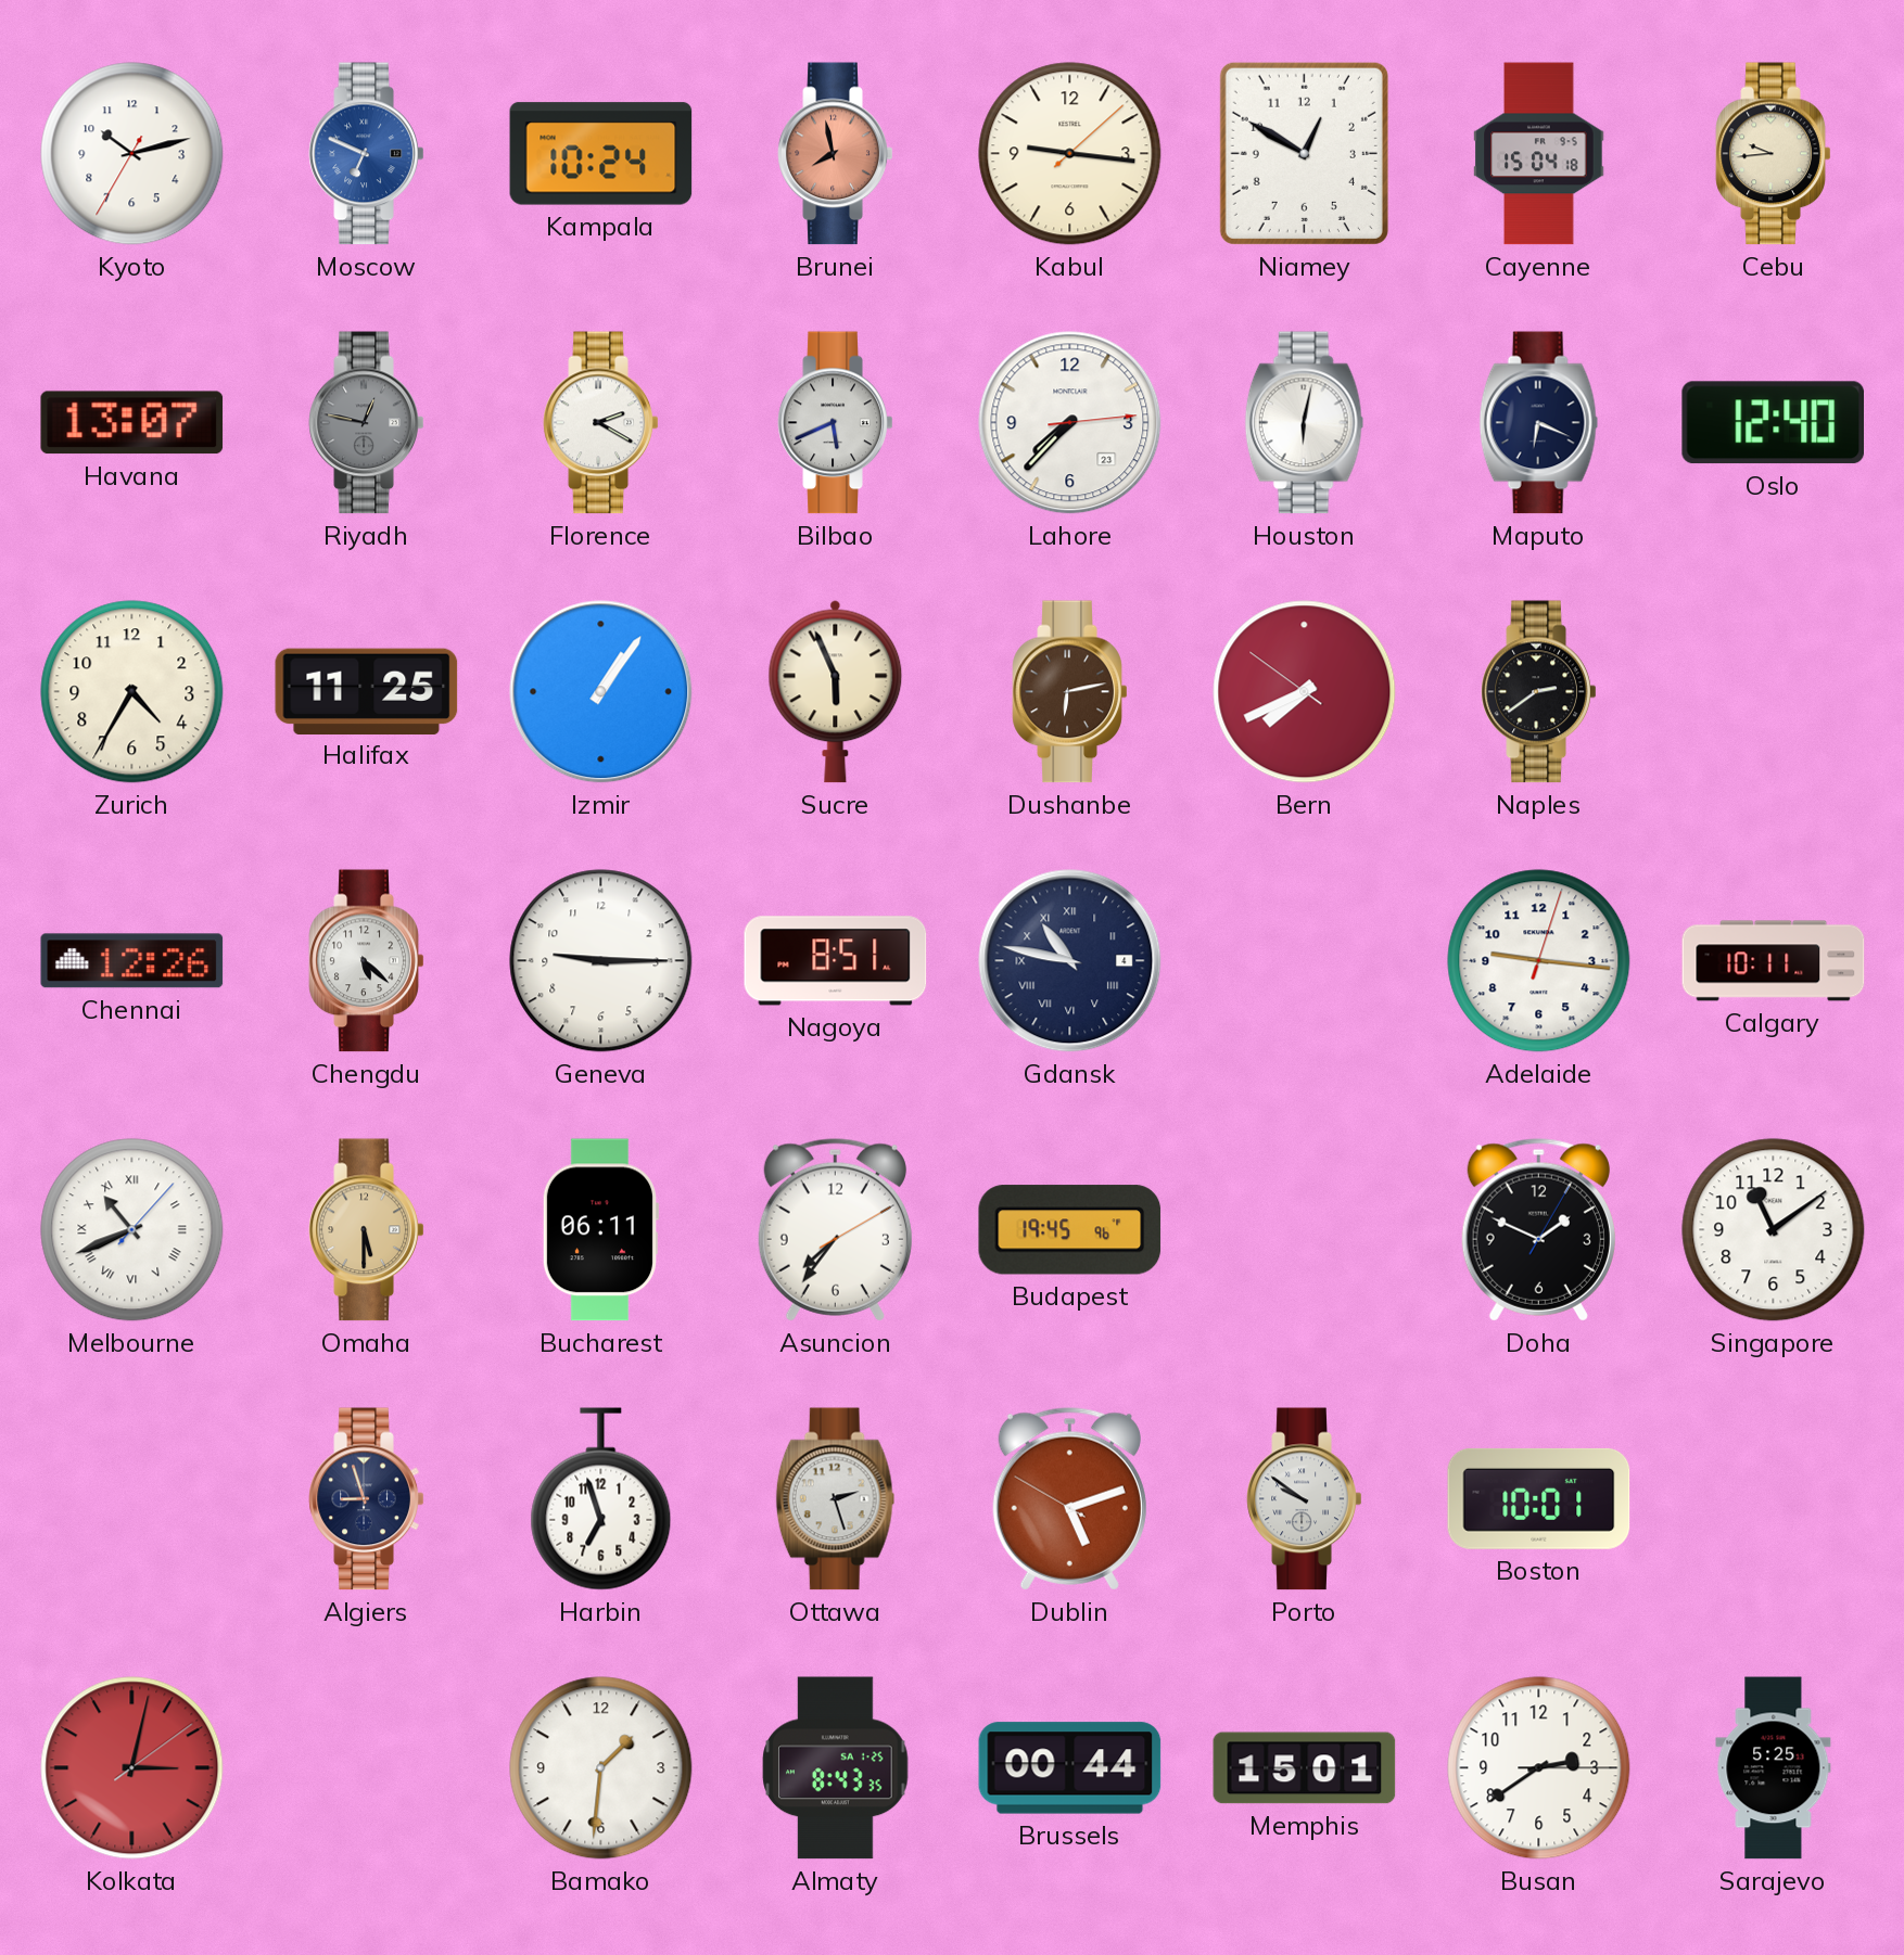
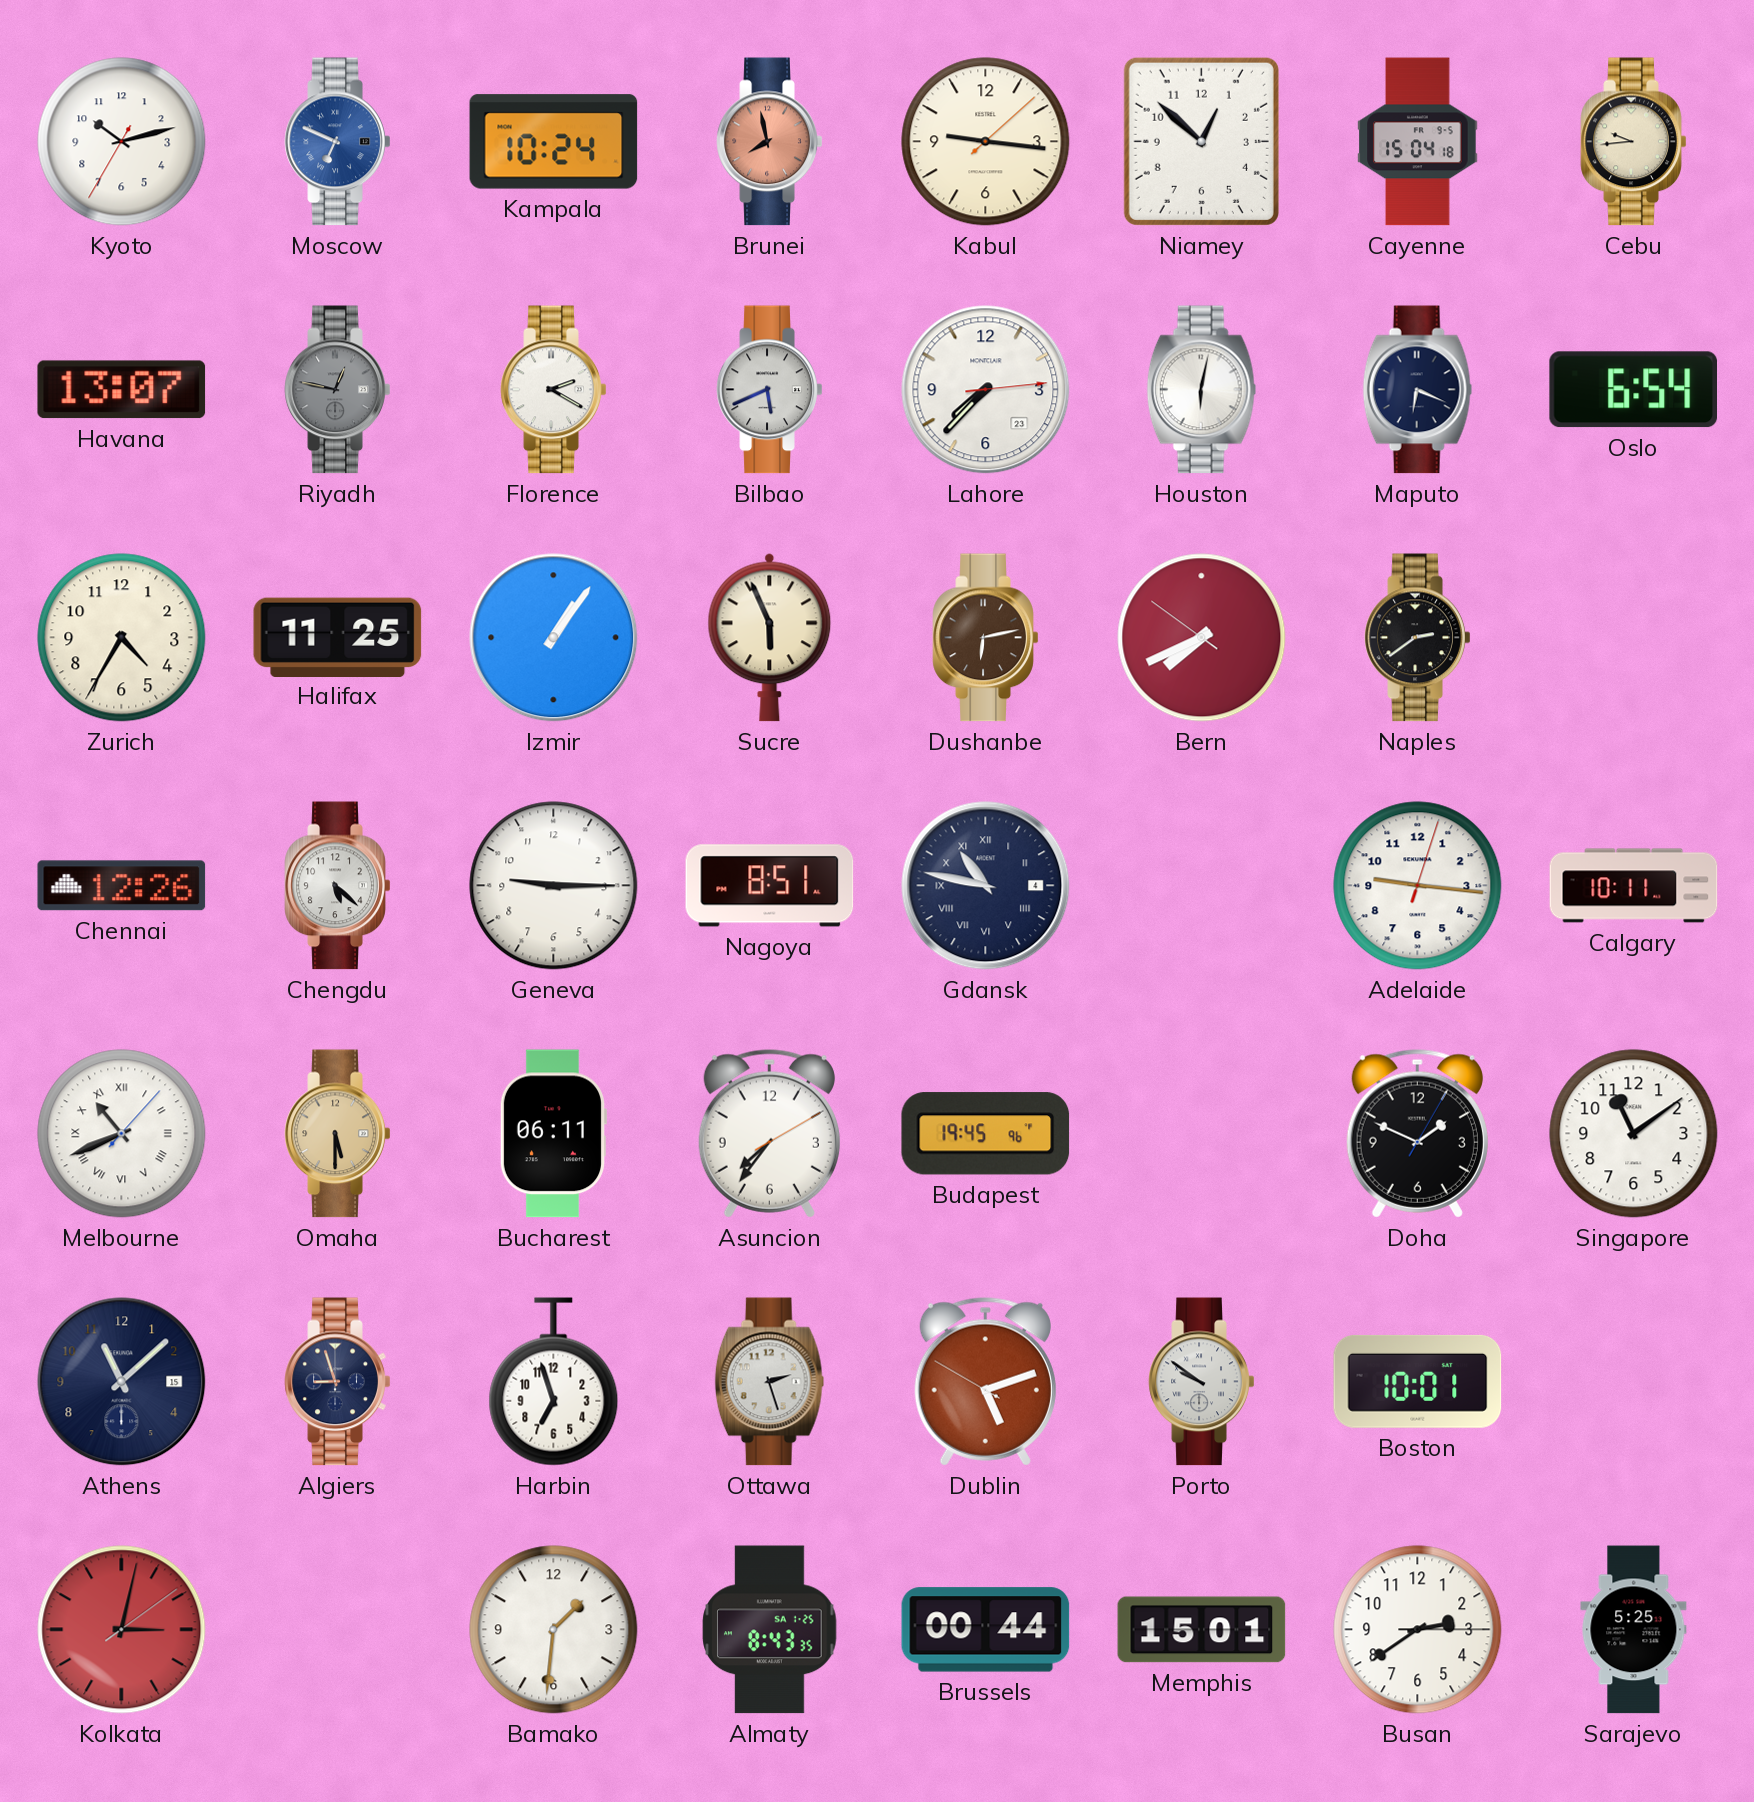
Niamey: 12:50 -> 12:52
Oslo: 12:40 -> 6:54
Athens: none -> 11:08
